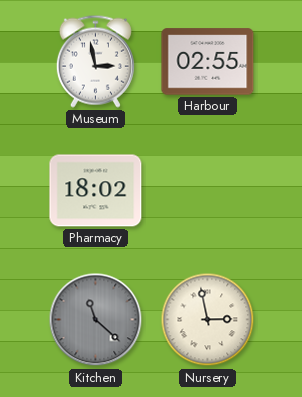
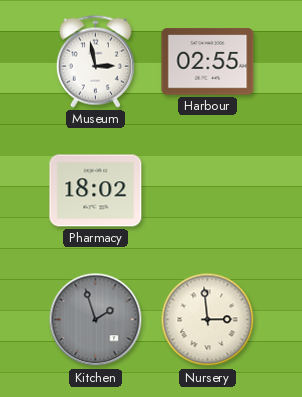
Kitchen: 11:22 -> 1:57
Nursery: 2:58 -> 2:59
